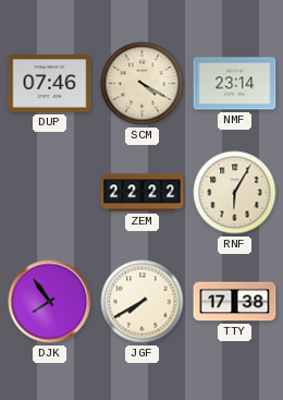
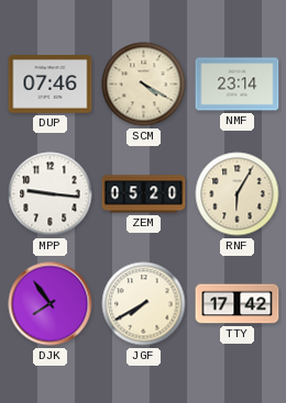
MPP: none -> 9:16
ZEM: 22:22 -> 05:20
TTY: 17:38 -> 17:42
